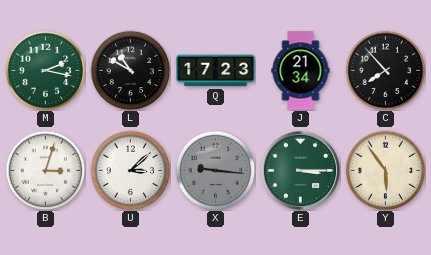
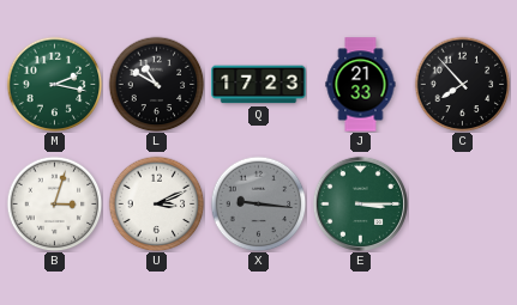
J: 21:34 -> 21:33
U: 3:08 -> 3:11
Y: 5:54 -> none
